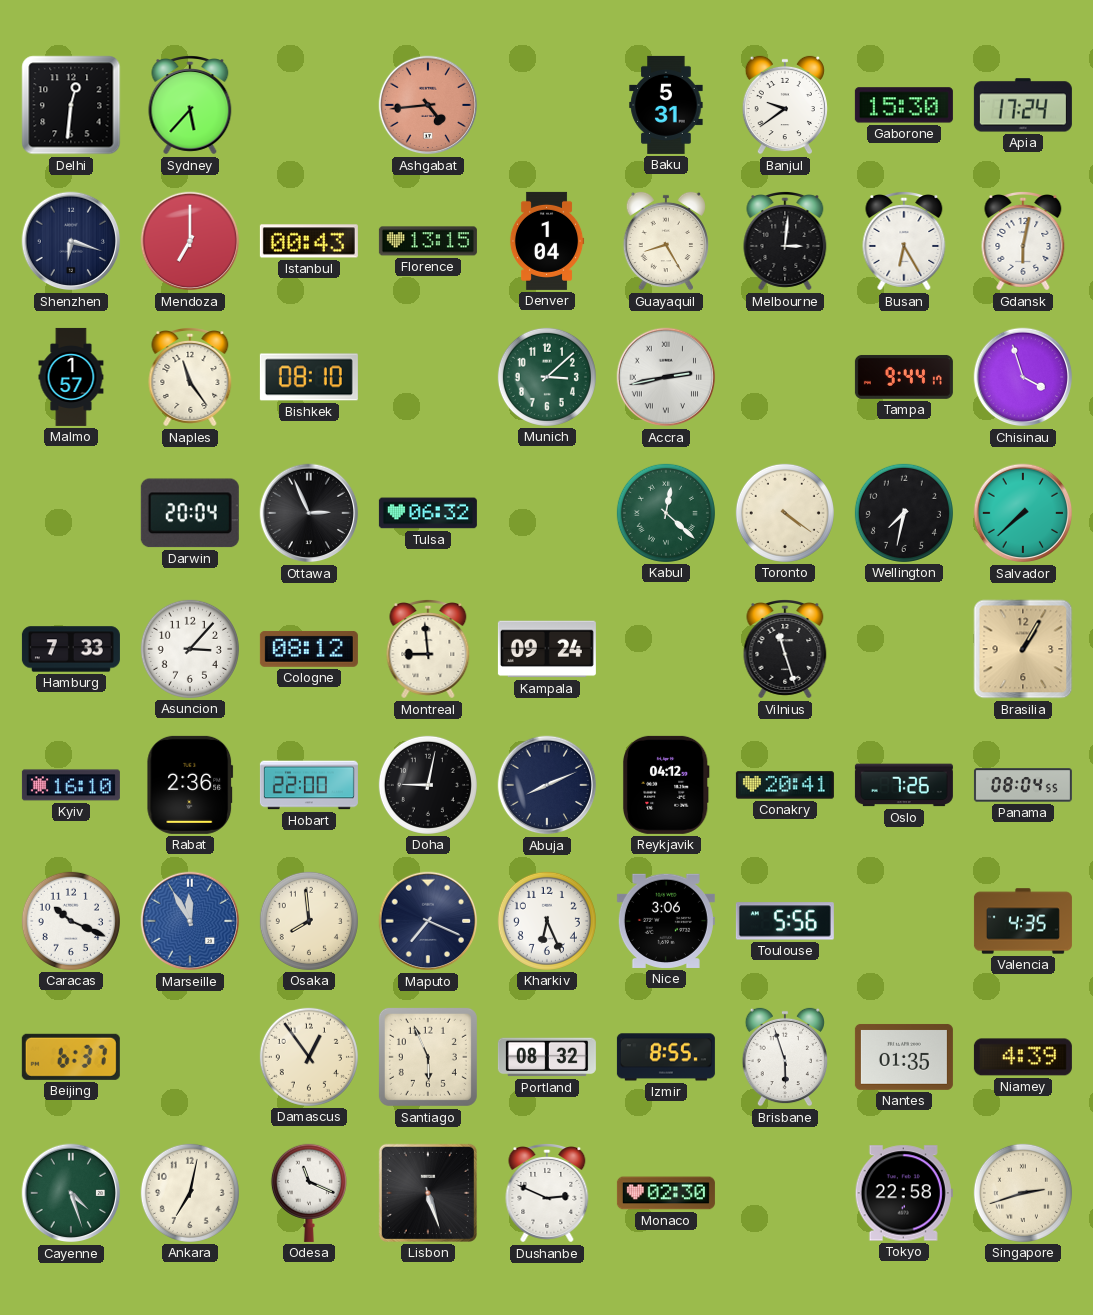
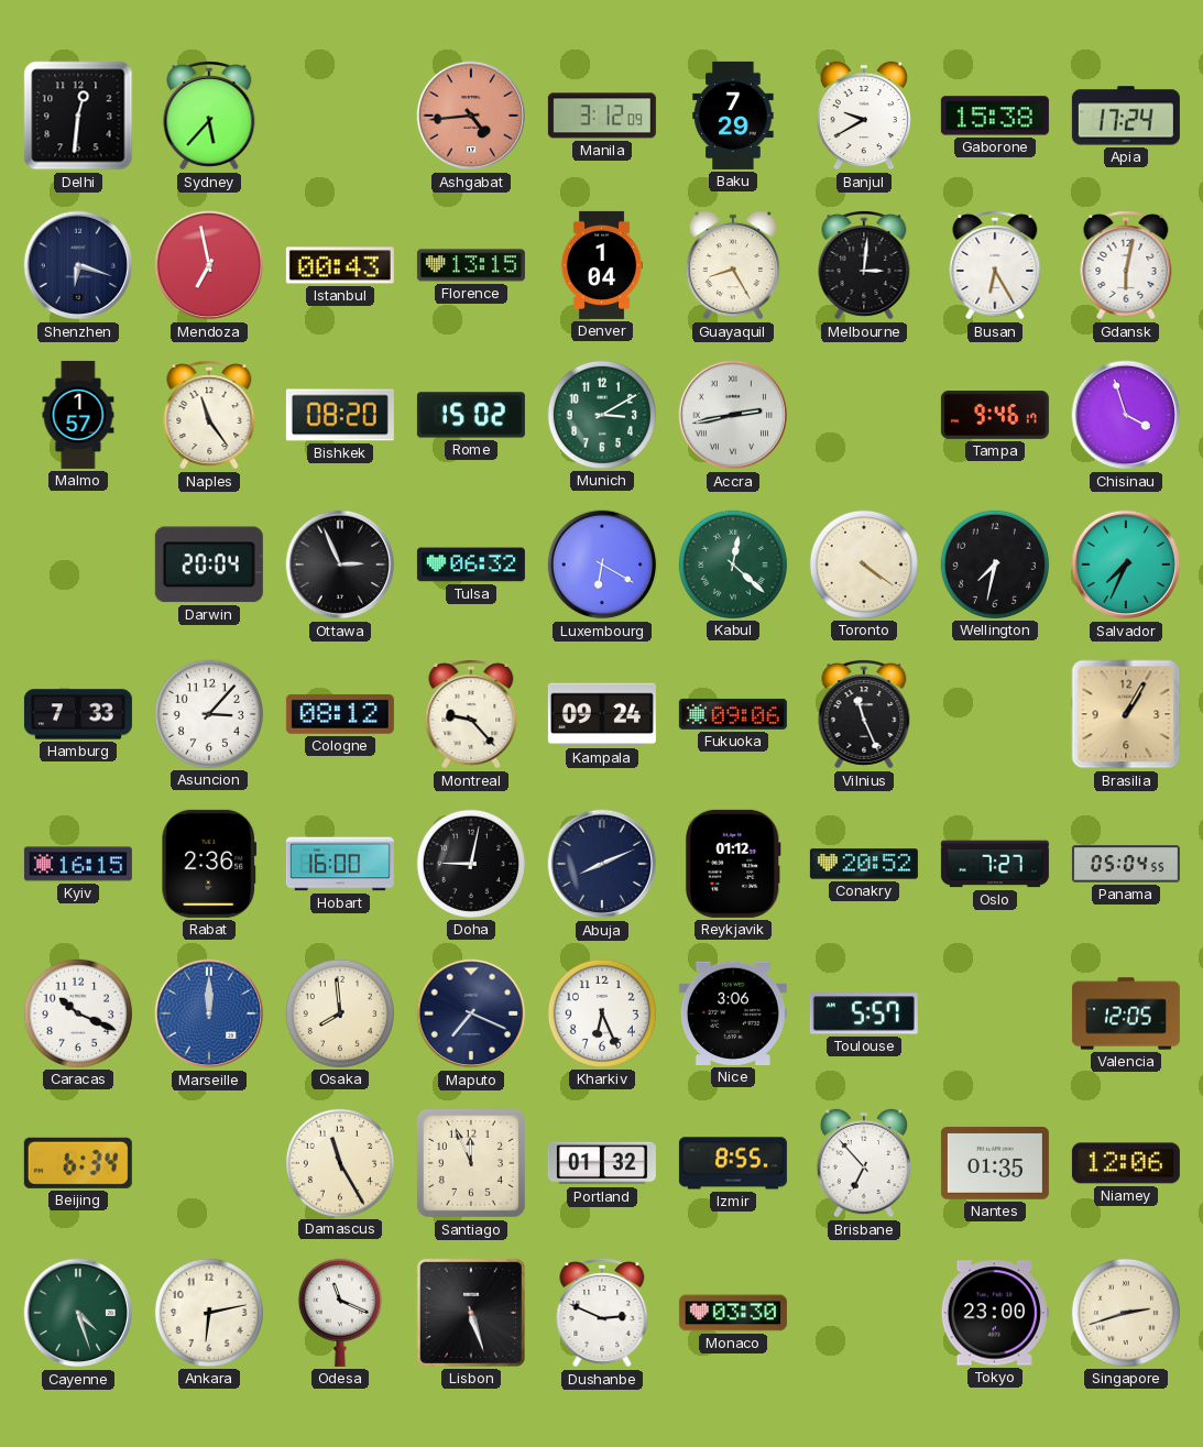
Manila: none -> 3:12
Baku: 5:31 -> 7:29
Banjul: 9:39 -> 9:40
Gaborone: 15:30 -> 15:38
Mendoza: 7:00 -> 6:58
Bishkek: 08:10 -> 08:20
Rome: none -> 15:02
Munich: 3:08 -> 3:10
Tampa: 9:44 -> 9:46
Luxembourg: none -> 6:20
Salvador: 7:38 -> 7:34
Montreal: 8:59 -> 9:23
Fukuoka: none -> 09:06
Vilnius: 11:27 -> 11:26
Kyiv: 16:10 -> 16:15
Hobart: 22:00 -> 16:00
Reykjavik: 04:12 -> 01:12
Conakry: 20:41 -> 20:52
Oslo: 7:26 -> 7:27
Panama: 08:04 -> 05:04
Marseille: 11:55 -> 12:00
Toulouse: 5:56 -> 5:57
Valencia: 4:35 -> 12:05
Beijing: 6:37 -> 6:34
Damascus: 12:54 -> 11:25
Santiago: 5:56 -> 11:56
Portland: 08:32 -> 01:32
Brisbane: 5:57 -> 6:53
Niamey: 4:39 -> 12:06
Ankara: 7:02 -> 6:13
Monaco: 02:30 -> 03:30
Tokyo: 22:58 -> 23:00
